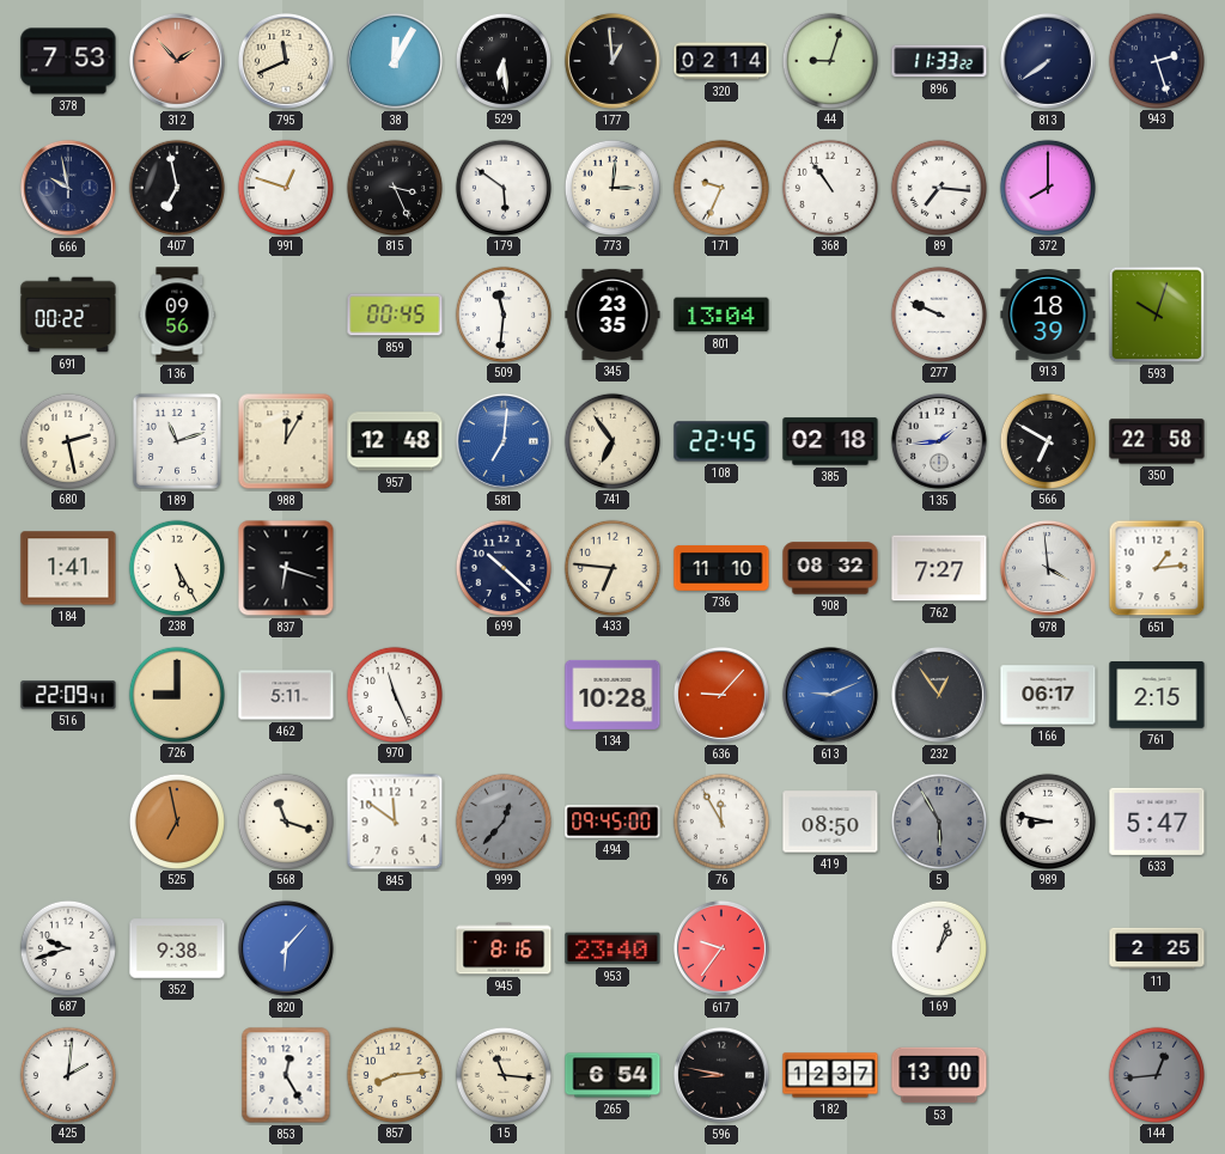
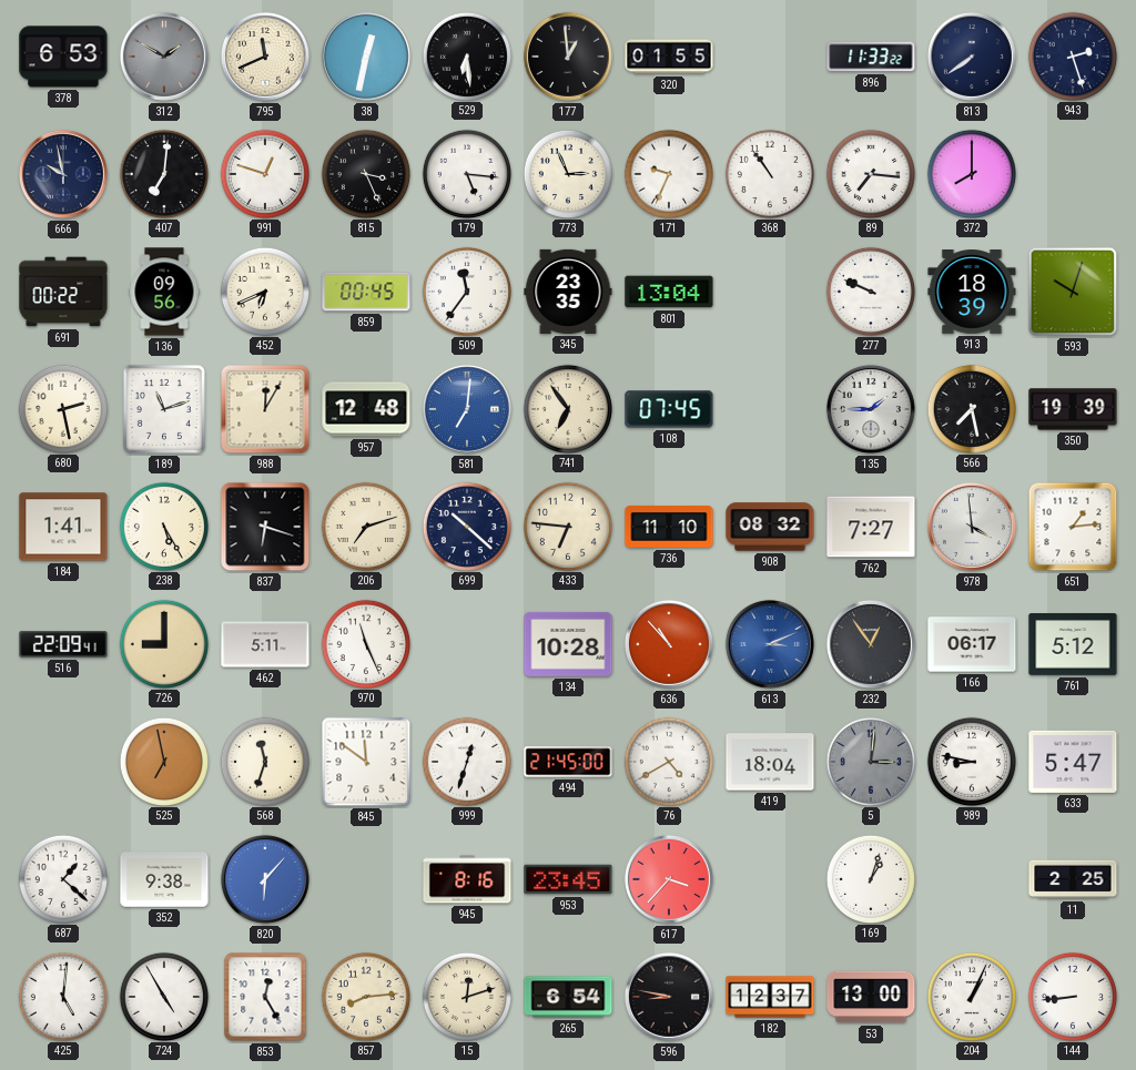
378: 7:53 -> 6:53
312: 1:53 -> 1:50
312 dial: salmon -> grey
38: 12:05 -> 12:32
320: 02:14 -> 01:55
44: 9:03 -> none
407: 6:58 -> 7:01
179: 5:51 -> 5:16
773: 3:01 -> 2:56
452: none -> 6:41
509: 11:31 -> 11:36
108: 22:45 -> 07:45
385: 02:18 -> none
135: 1:44 -> 1:45
566: 6:50 -> 7:28
350: 22:58 -> 19:39
206: none -> 7:12
636: 9:07 -> 10:53
613: 9:11 -> 3:11
761: 2:15 -> 5:12
568: 11:18 -> 11:33
999: 12:37 -> 12:33
999 dial: grey -> white
494: 09:45 -> 21:45
76: 11:55 -> 4:40
419: 08:50 -> 18:04
5: 5:55 -> 3:01
687: 9:42 -> 1:22
953: 23:40 -> 23:45
617: 9:36 -> 3:37
425: 2:01 -> 5:01
724: none -> 4:55
15: 11:16 -> 12:12
204: none -> 1:04
144: 12:44 -> 8:44
144 dial: grey -> white
